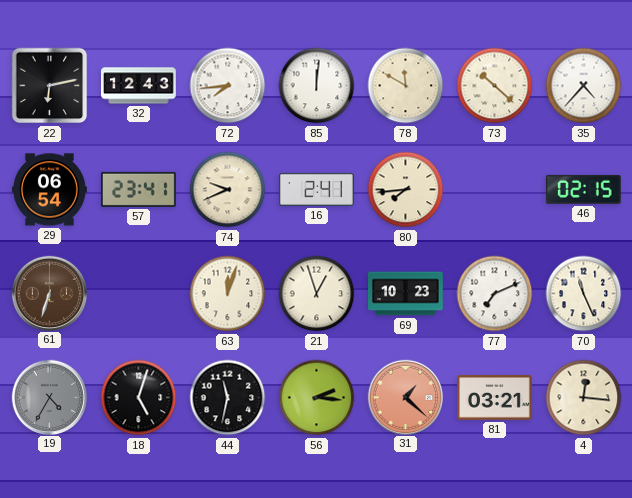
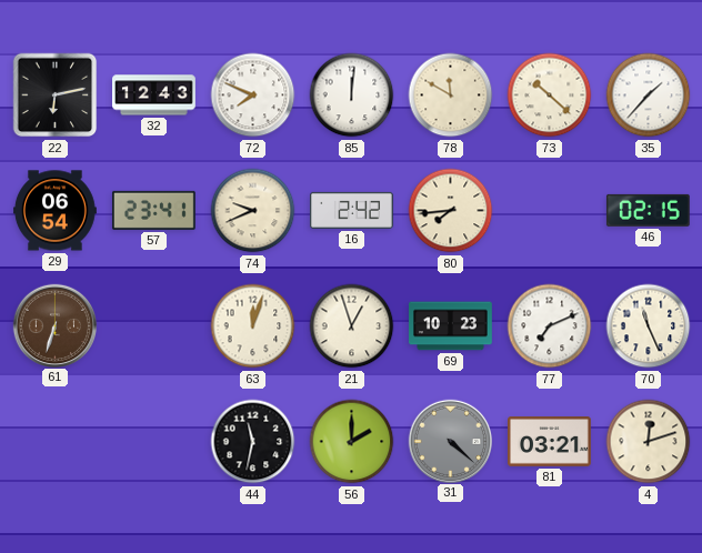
72: 7:44 -> 7:49
35: 4:37 -> 1:37
16: 2:41 -> 2:42
19: 4:35 -> none
18: 5:03 -> none
56: 2:16 -> 2:00
31: 1:22 -> 4:22
31 dial: salmon -> grey
4: 12:16 -> 12:12
